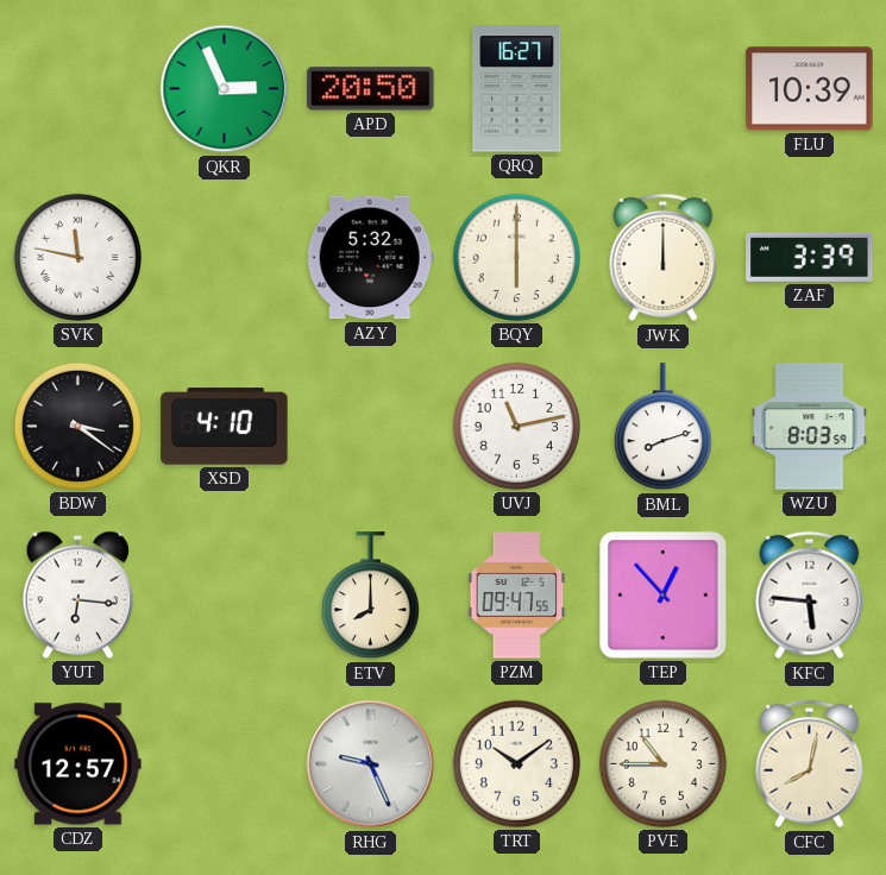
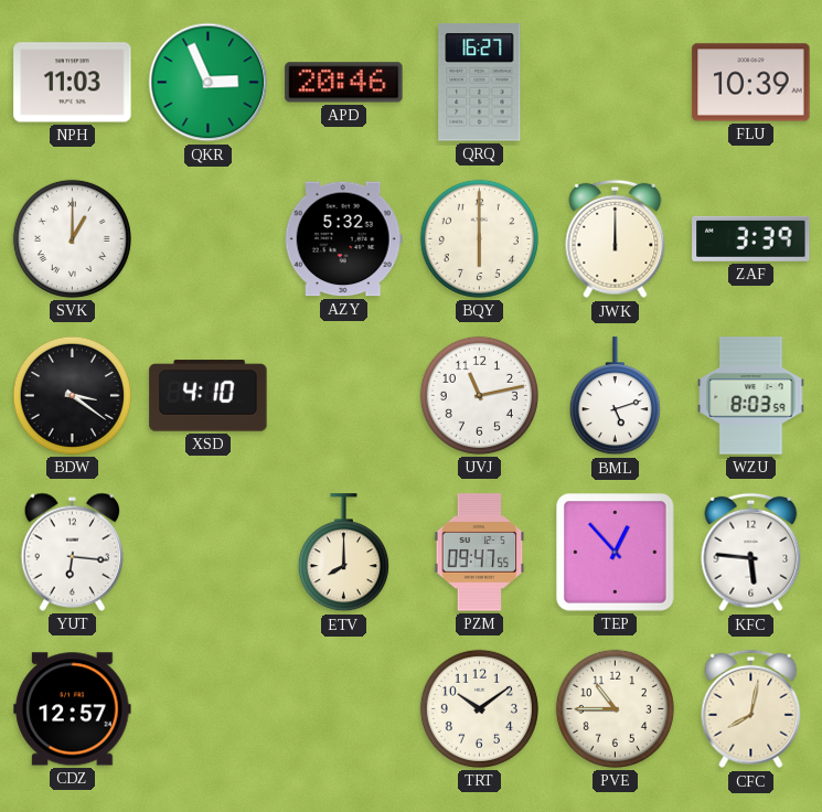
NPH: none -> 11:03
APD: 20:50 -> 20:46
SVK: 11:47 -> 1:00
BML: 8:12 -> 5:12
RHG: 9:26 -> none
